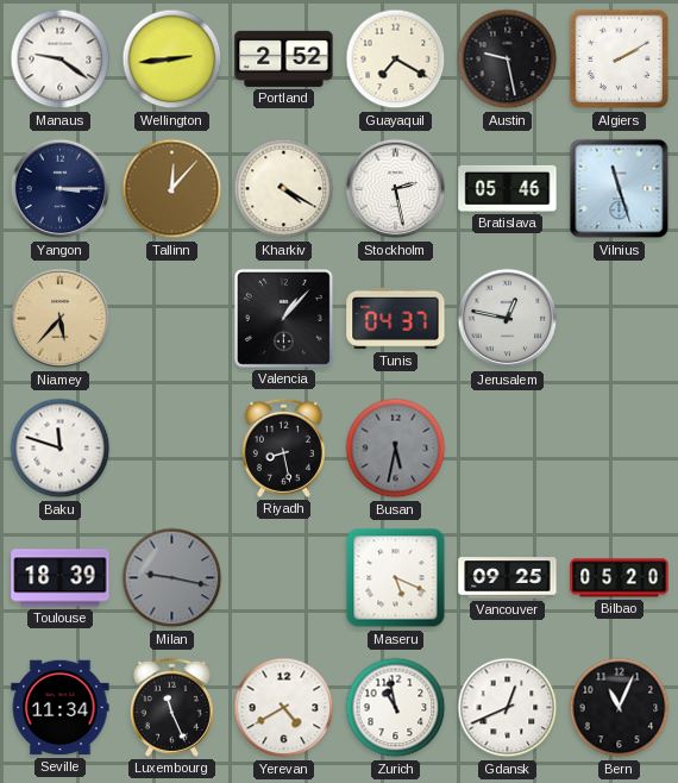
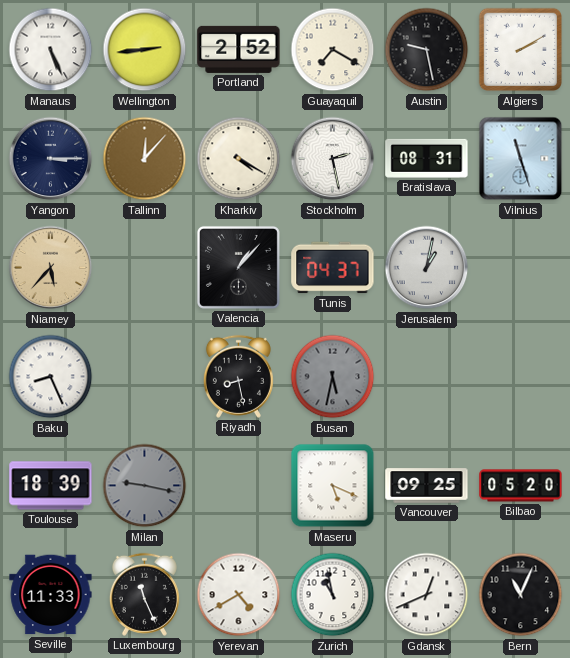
Manaus: 9:21 -> 5:26
Bratislava: 05:46 -> 08:31
Jerusalem: 12:47 -> 1:02
Baku: 11:48 -> 8:26
Seville: 11:34 -> 11:33
